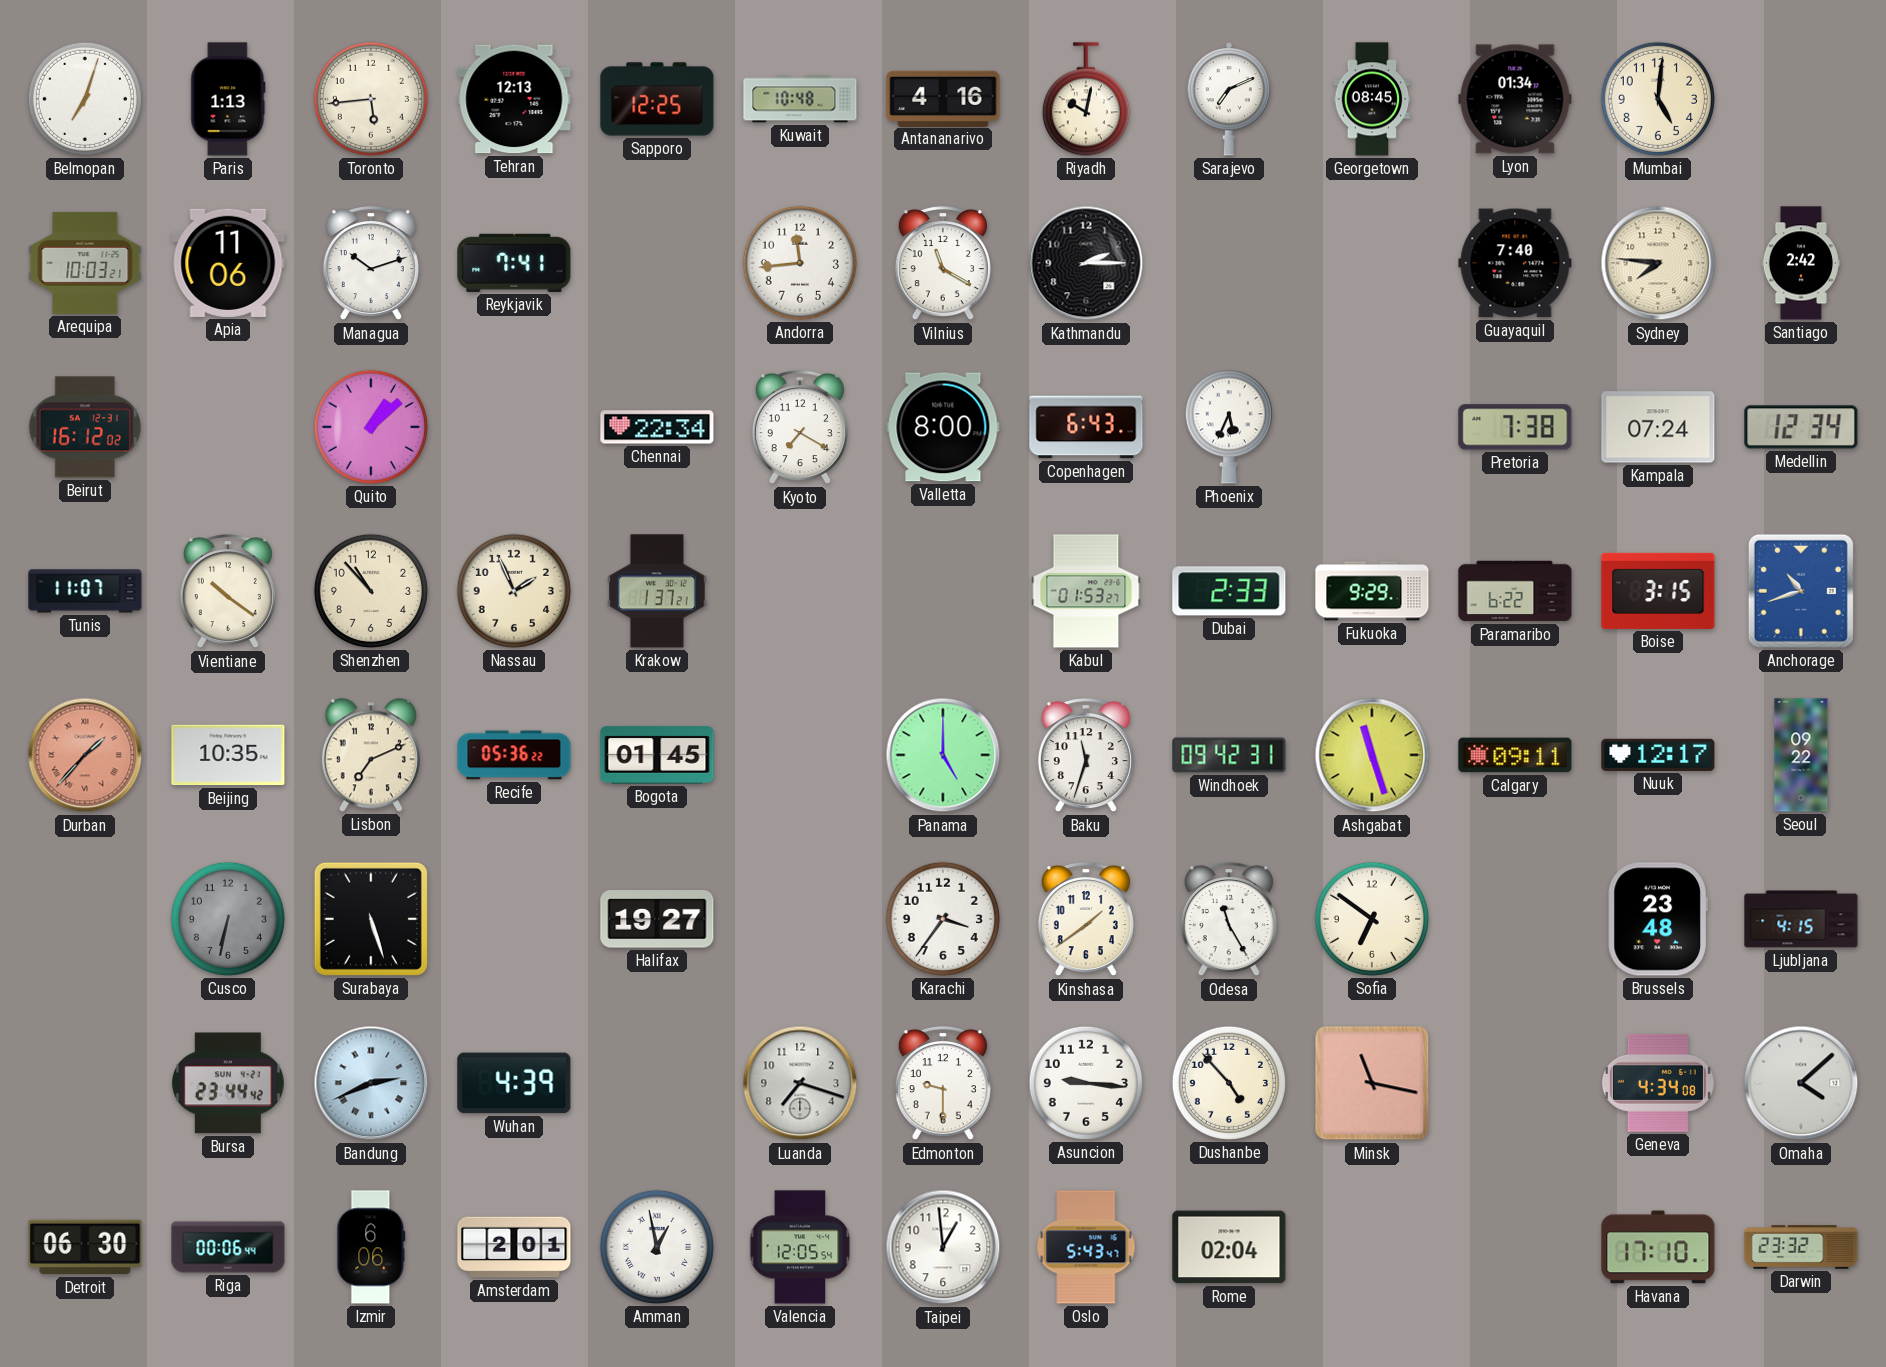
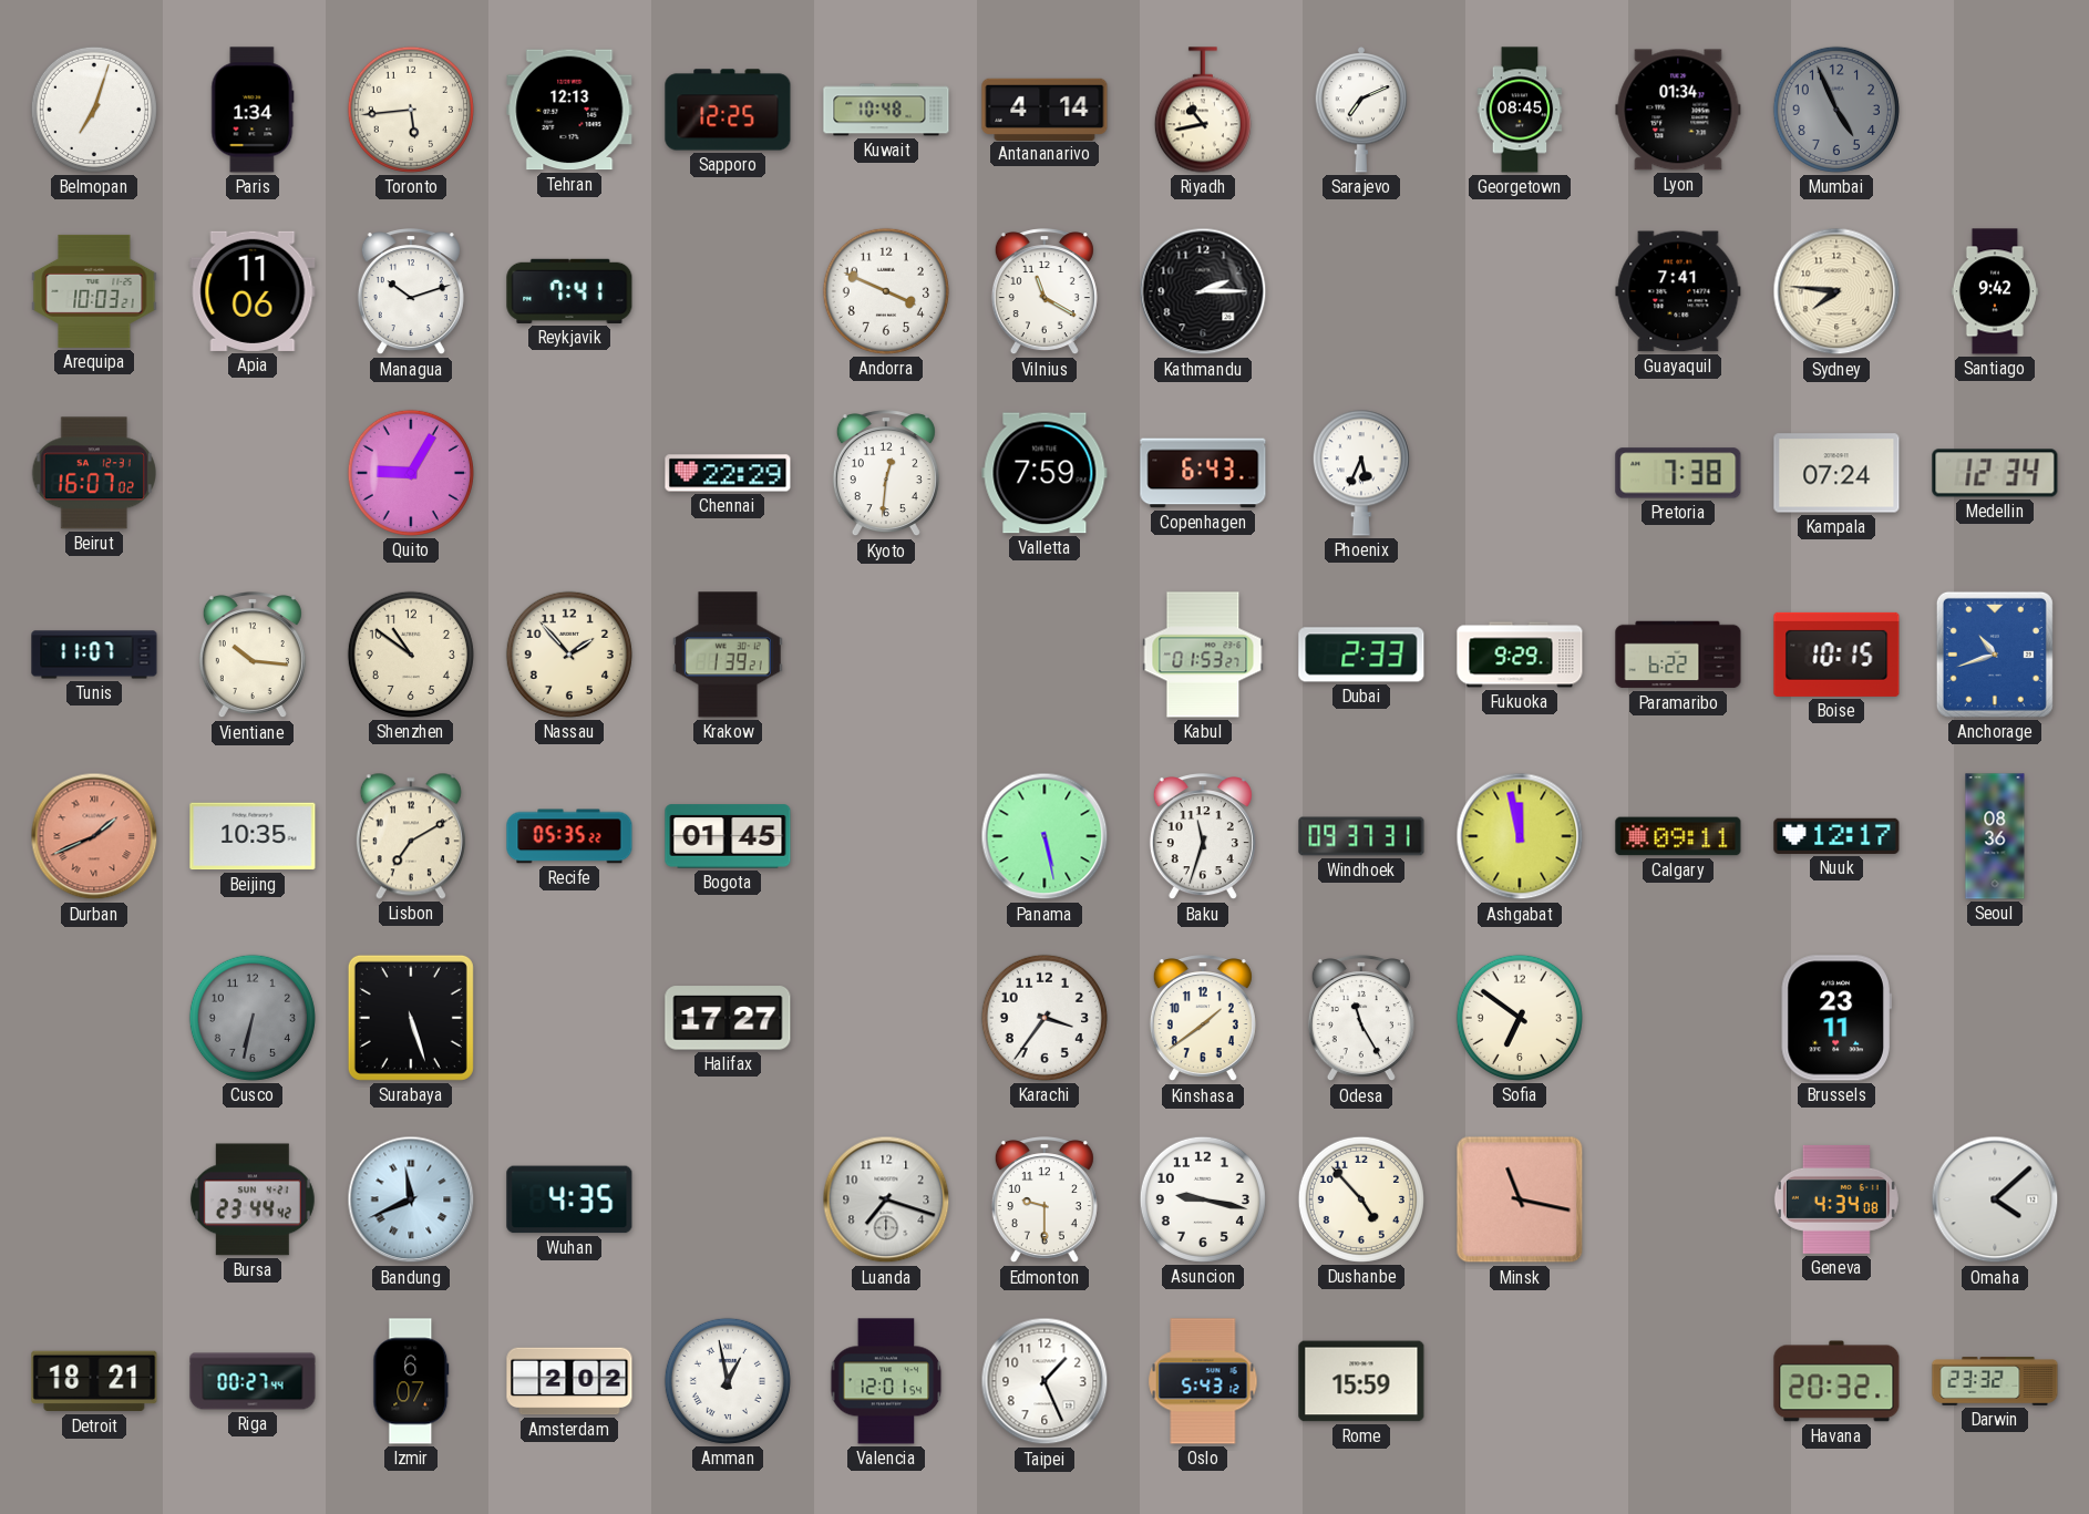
Paris: 1:13 -> 1:34
Antananarivo: 4:16 -> 4:14
Riyadh: 10:02 -> 10:43
Mumbai: 5:01 -> 4:56
Mumbai dial: cream -> grey
Andorra: 11:44 -> 3:49
Guayaquil: 7:40 -> 7:41
Santiago: 2:42 -> 9:42
Beirut: 16:12 -> 16:07
Quito: 1:08 -> 9:05
Chennai: 22:34 -> 22:29
Kyoto: 7:20 -> 12:31
Valletta: 8:00 -> 7:59
Vientiane: 10:21 -> 10:16
Shenzhen: 10:53 -> 10:51
Nassau: 1:56 -> 1:53
Krakow: 1:37 -> 1:39
Boise: 3:15 -> 10:15
Durban: 1:37 -> 1:41
Lisbon: 7:11 -> 7:10
Recife: 05:36 -> 05:35
Panama: 5:00 -> 5:28
Windhoek: 09:42 -> 09:37
Ashgabat: 11:27 -> 11:58
Seoul: 09:22 -> 08:36
Halifax: 19:27 -> 17:27
Brussels: 23:48 -> 23:11
Ljubljana: 4:15 -> none
Bandung: 2:41 -> 11:41
Wuhan: 4:39 -> 4:35
Asuncion: 9:16 -> 9:17
Detroit: 06:30 -> 18:21
Riga: 00:06 -> 00:27
Izmir: 6:06 -> 6:07
Amsterdam: 2:01 -> 2:02
Valencia: 12:05 -> 12:01
Taipei: 12:59 -> 1:26
Oslo: 5:43:47 -> 5:43:12
Rome: 02:04 -> 15:59
Havana: 17:10 -> 20:32
